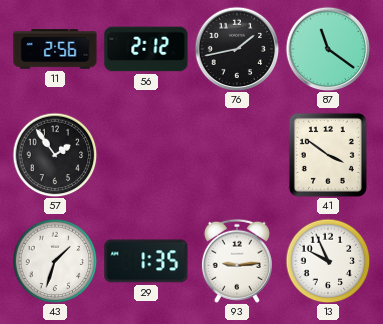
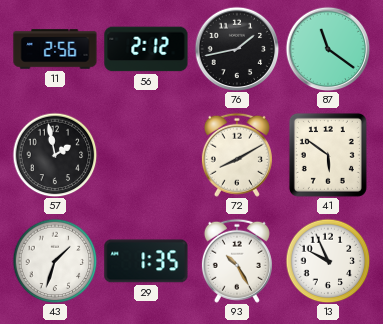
57: 1:54 -> 1:58
72: none -> 8:10
41: 3:51 -> 5:51
93: 9:14 -> 10:25
